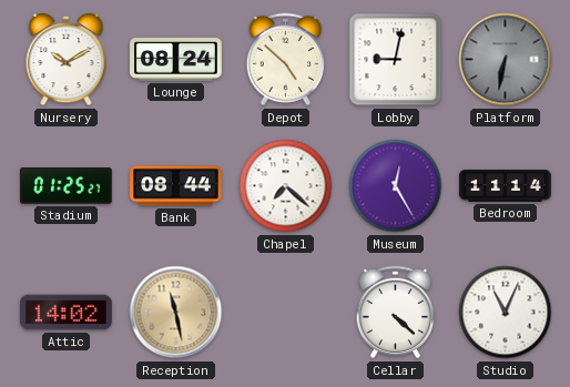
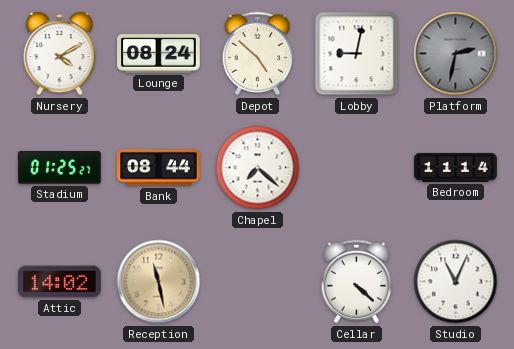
Nursery: 10:10 -> 4:10
Platform: 6:32 -> 2:32
Museum: 12:25 -> none
